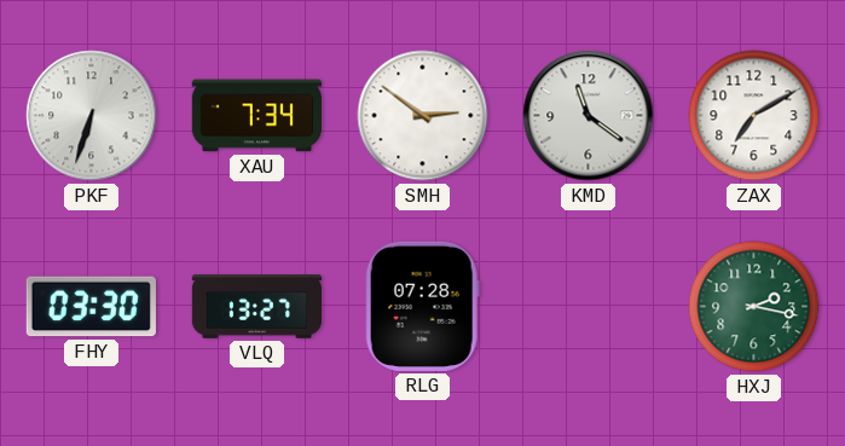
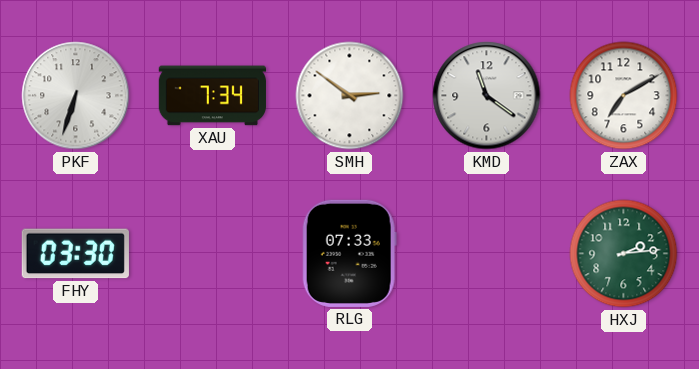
VLQ: 13:27 -> none
RLG: 07:28 -> 07:33
HXJ: 2:17 -> 2:14
